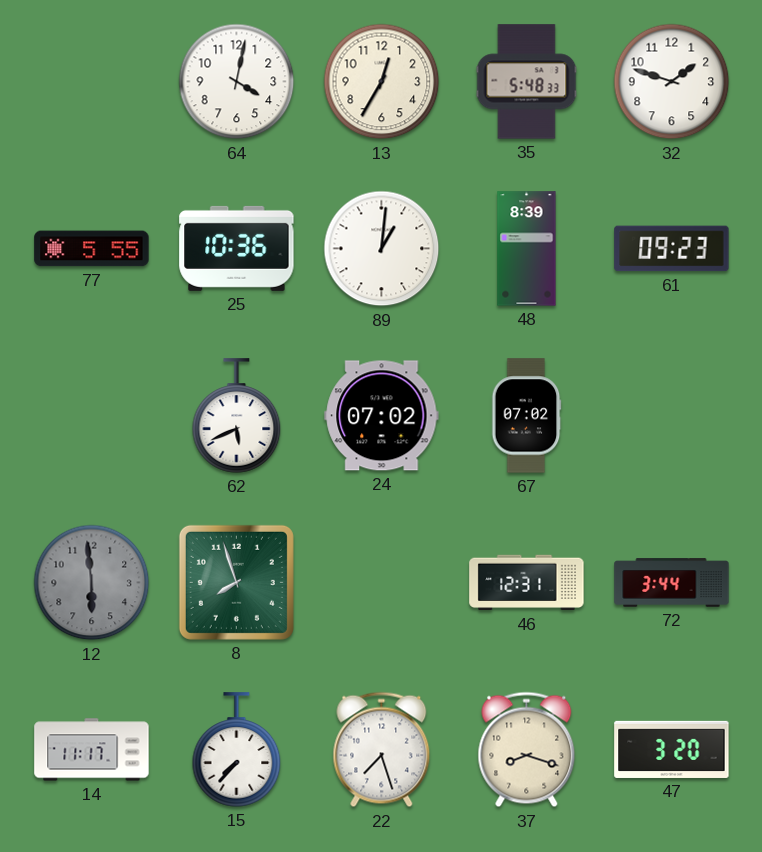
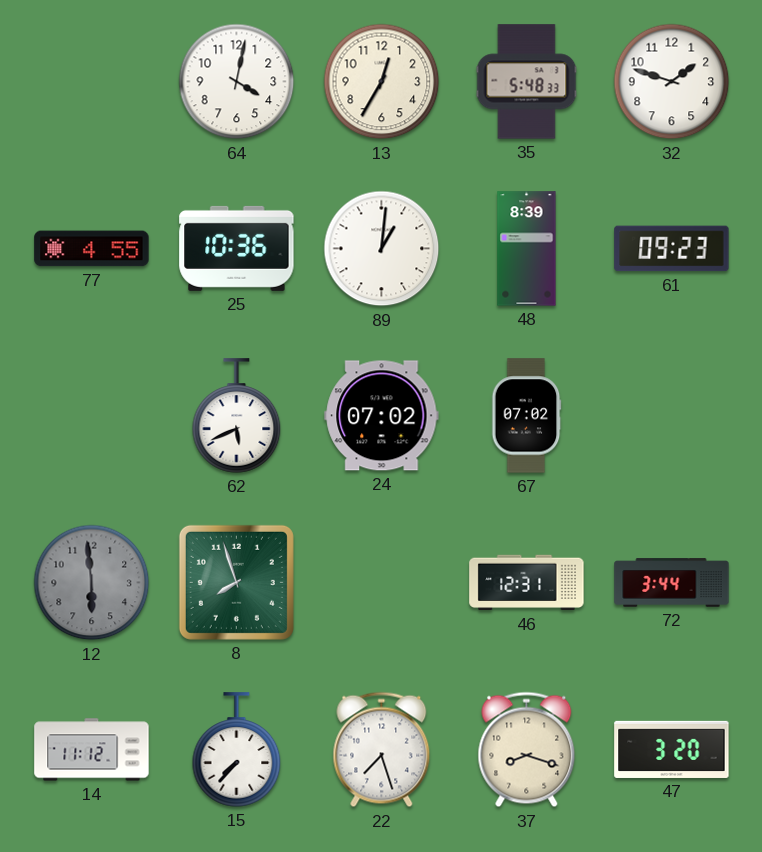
77: 5:55 -> 4:55
14: 11:17 -> 11:12
